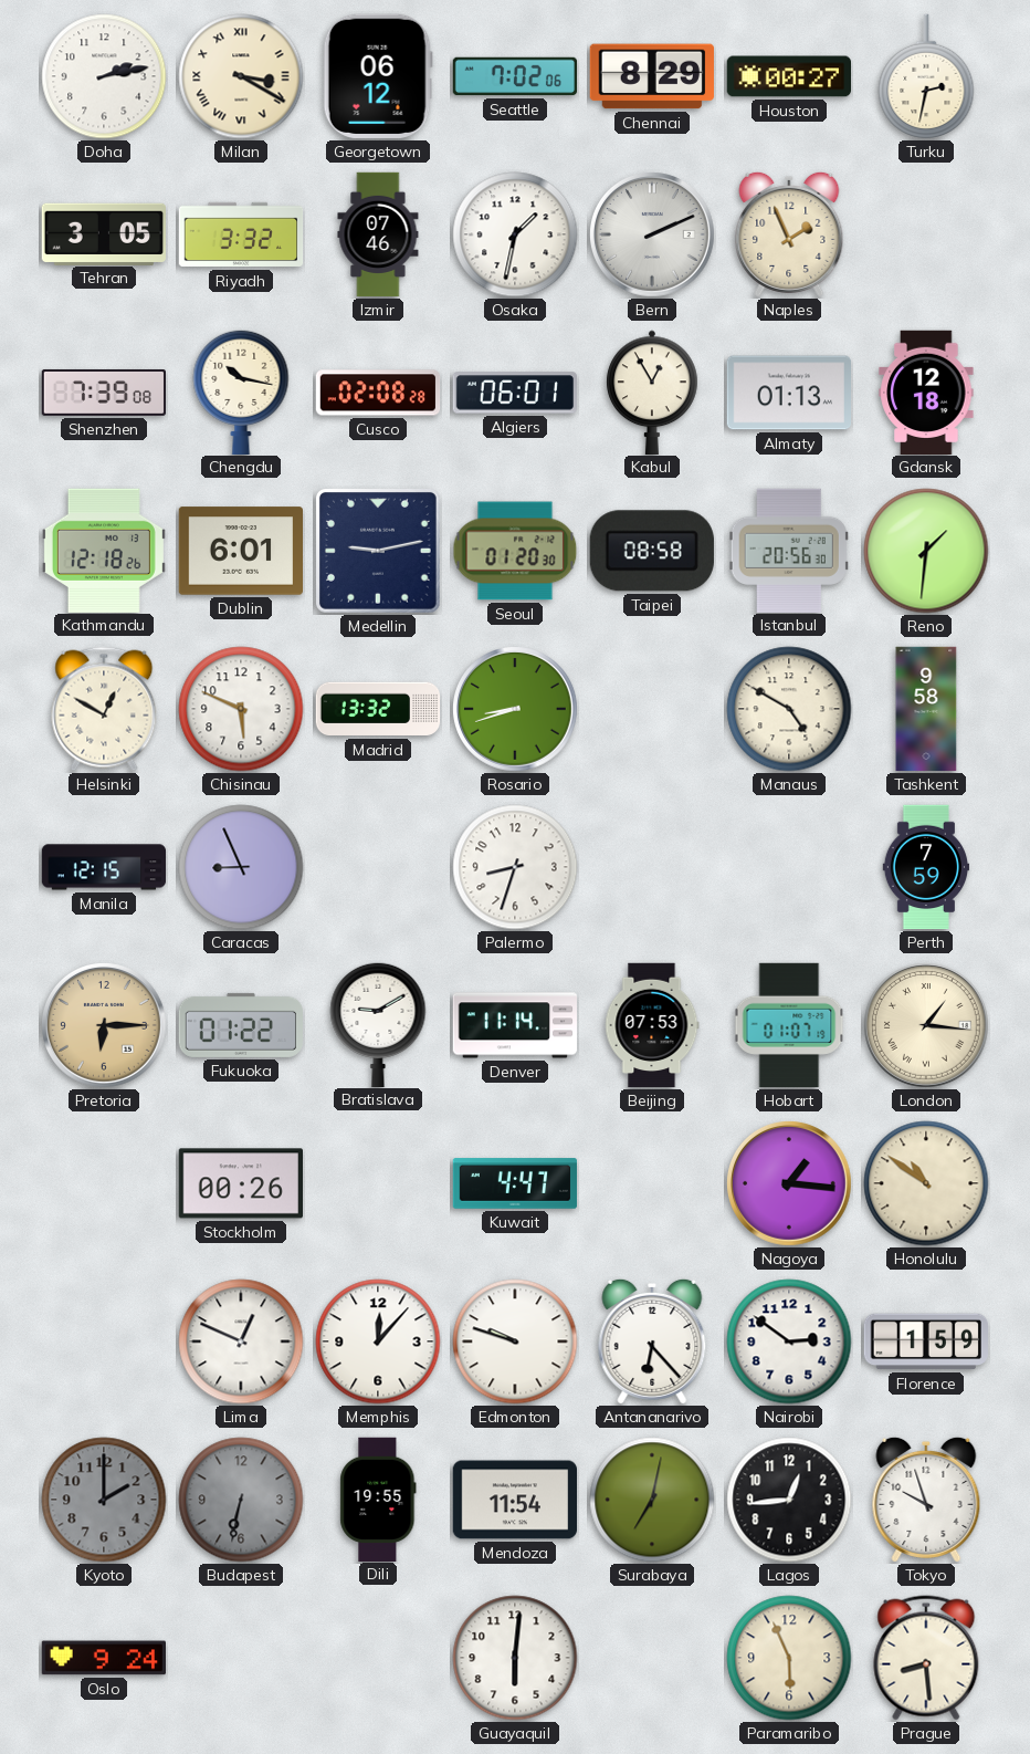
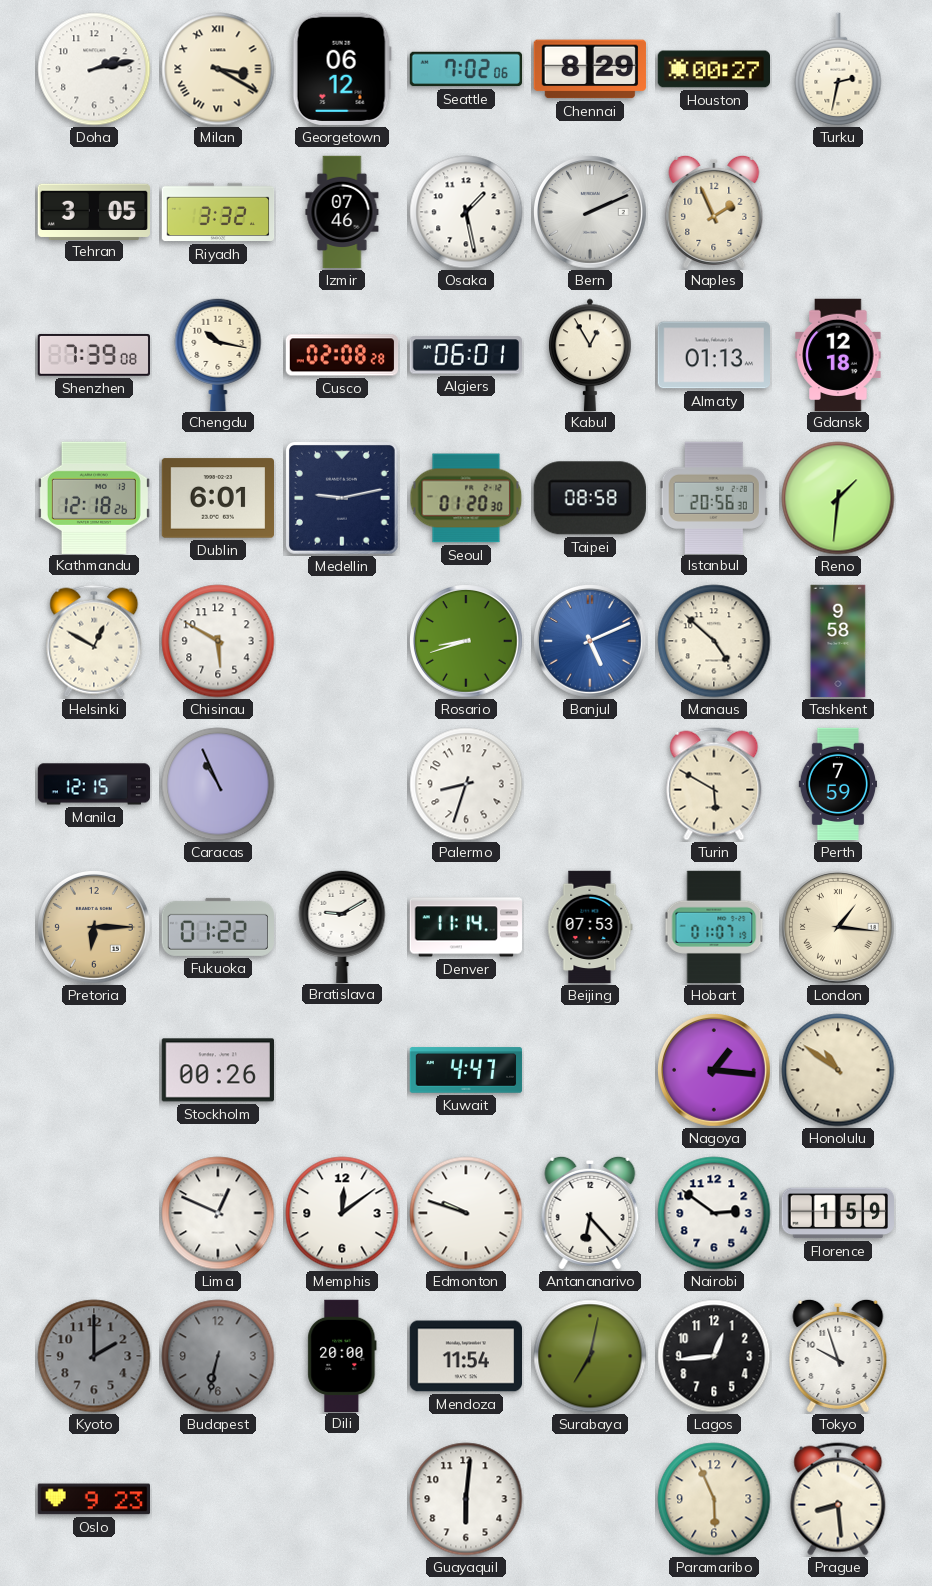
Osaka: 1:32 -> 1:28
Chisinau: 5:49 -> 5:50
Madrid: 13:32 -> none
Banjul: none -> 5:11
Manaus: 4:50 -> 4:52
Caracas: 8:56 -> 10:56
Turin: none -> 5:50
Memphis: 12:07 -> 12:09
Dili: 19:55 -> 20:00
Oslo: 9:24 -> 9:23
